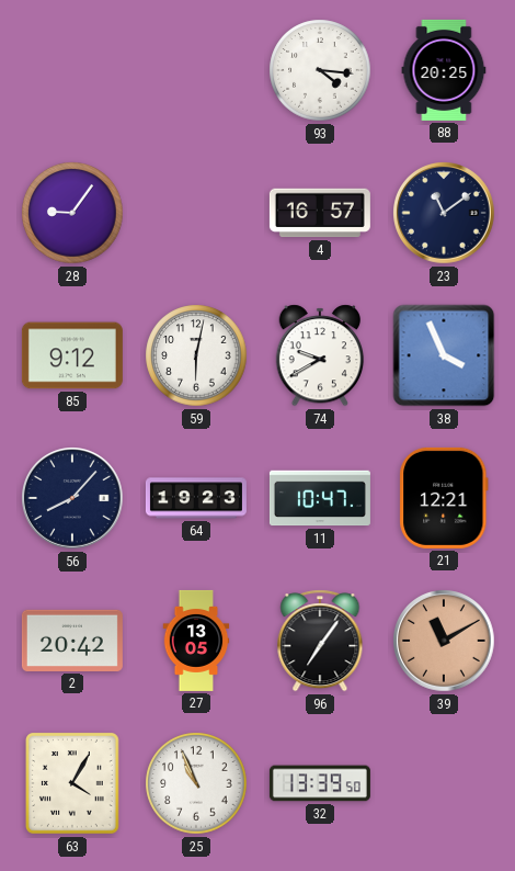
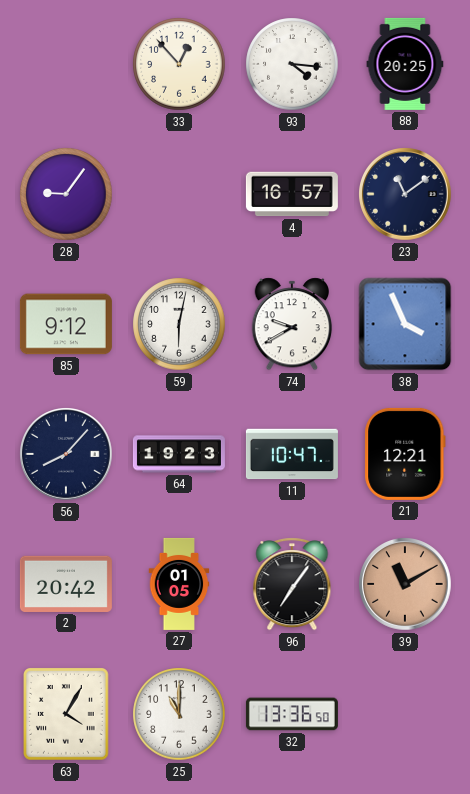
33: none -> 12:53
27: 13:05 -> 01:05
25: 10:56 -> 11:00
32: 13:39 -> 13:36
